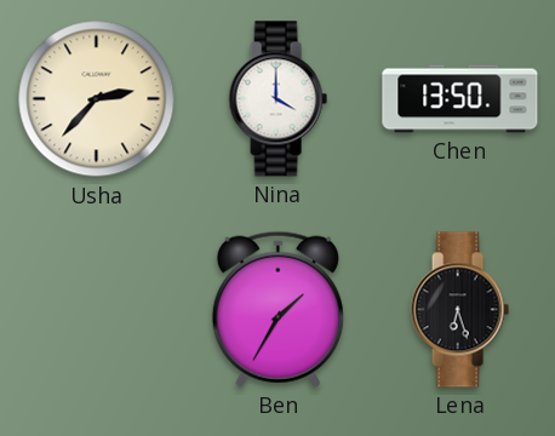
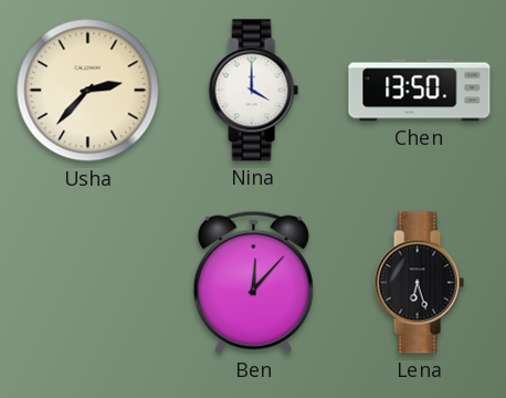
Ben: 1:35 -> 12:07
